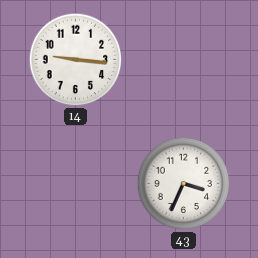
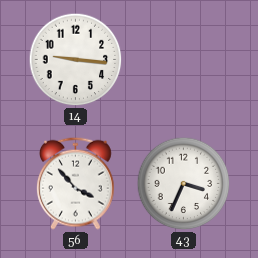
56: none -> 3:53
